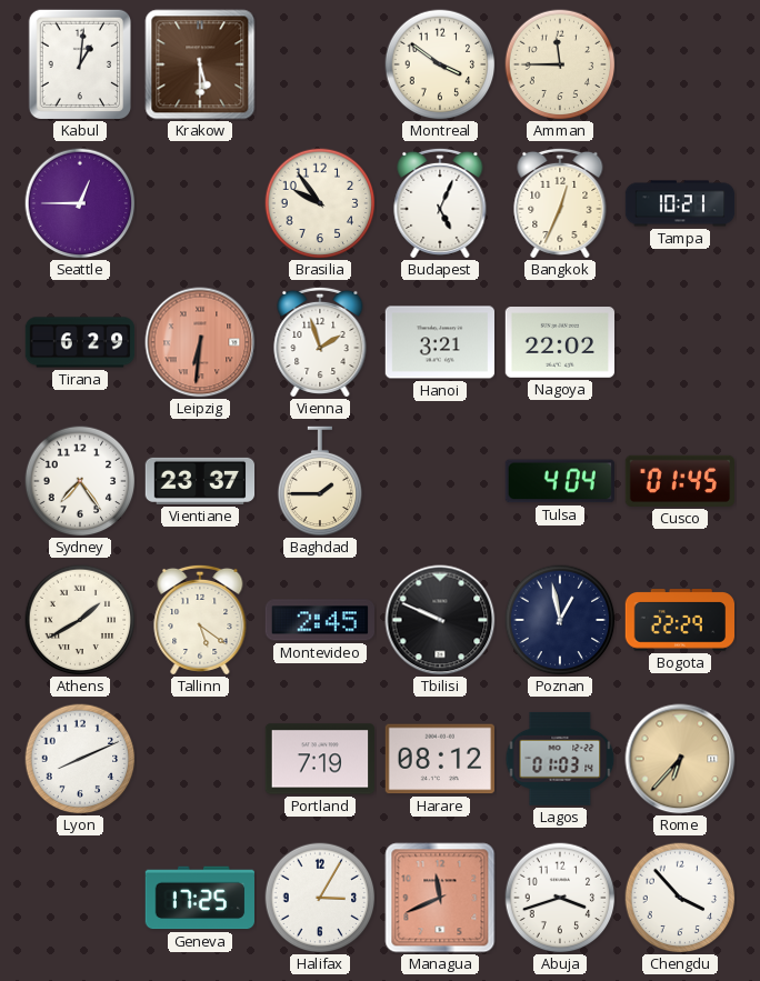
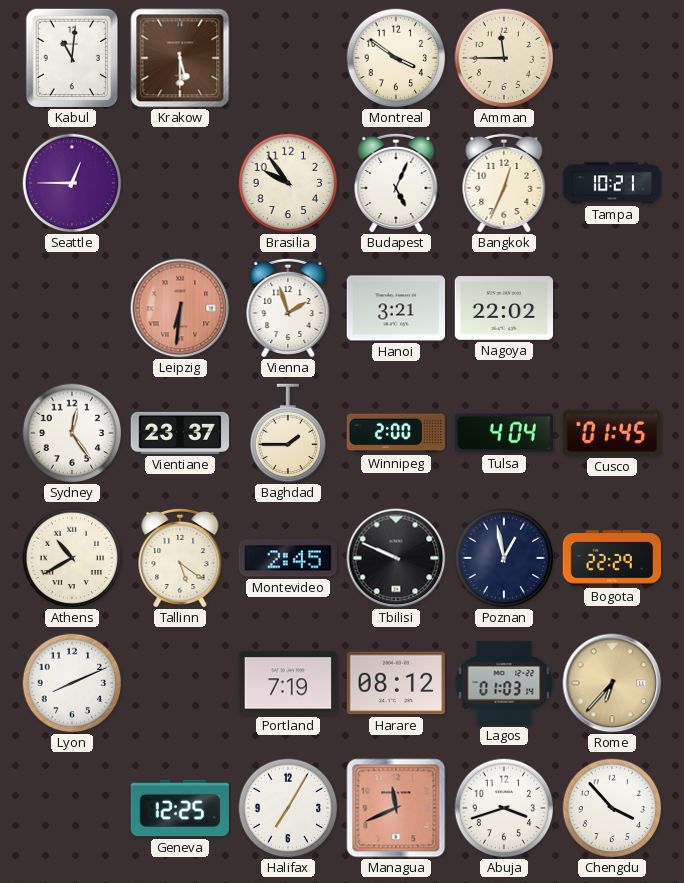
Kabul: 1:01 -> 11:01
Tirana: 6:29 -> none
Sydney: 7:24 -> 12:24
Winnipeg: none -> 2:00
Athens: 1:40 -> 10:40
Geneva: 17:25 -> 12:25
Halifax: 3:05 -> 7:05
